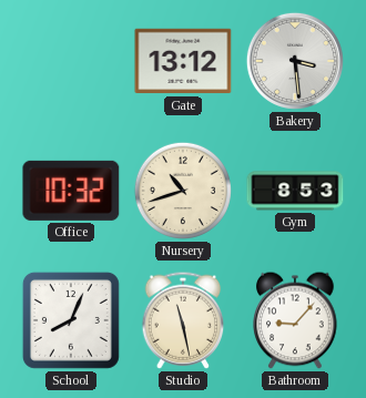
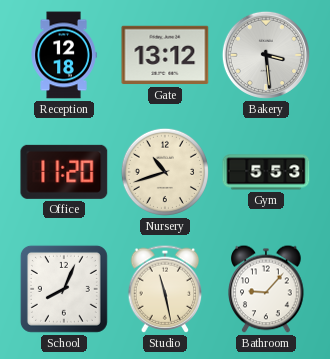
Reception: none -> 12:18
Office: 10:32 -> 11:20
Gym: 8:53 -> 5:53
